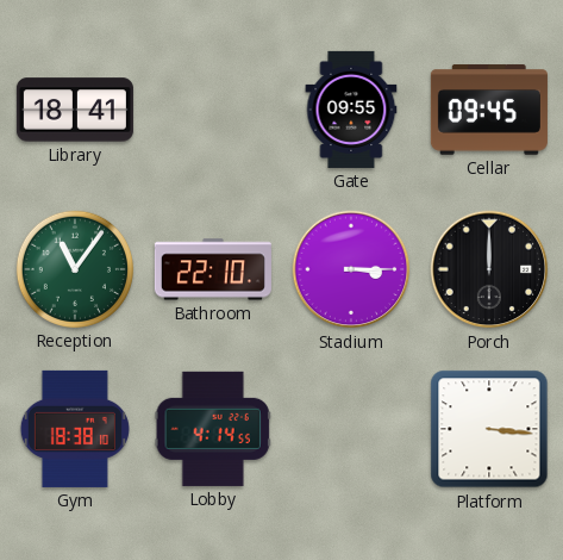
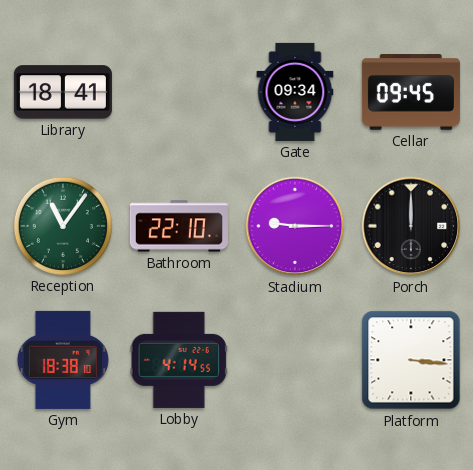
Gate: 09:55 -> 09:34
Stadium: 3:15 -> 9:15
